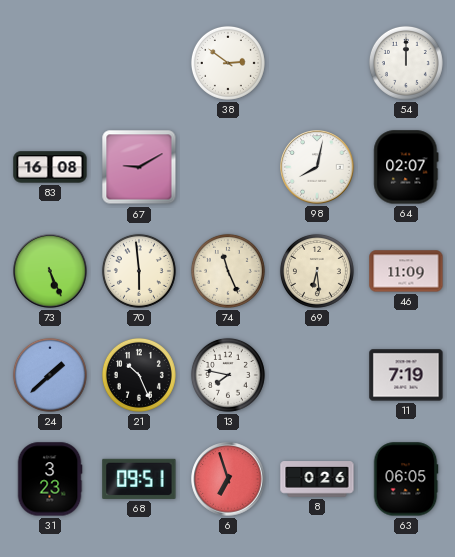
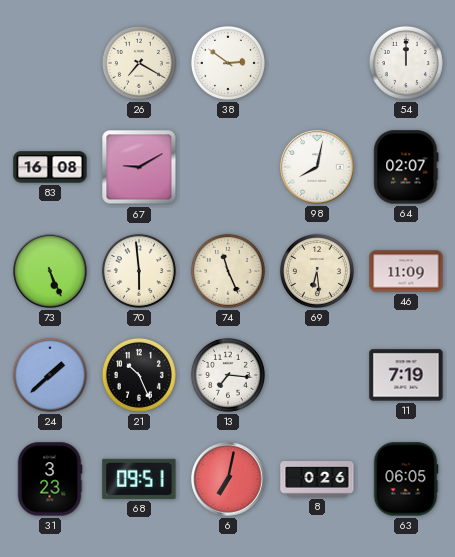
26: none -> 7:20
13: 7:47 -> 7:16
6: 6:57 -> 7:02
